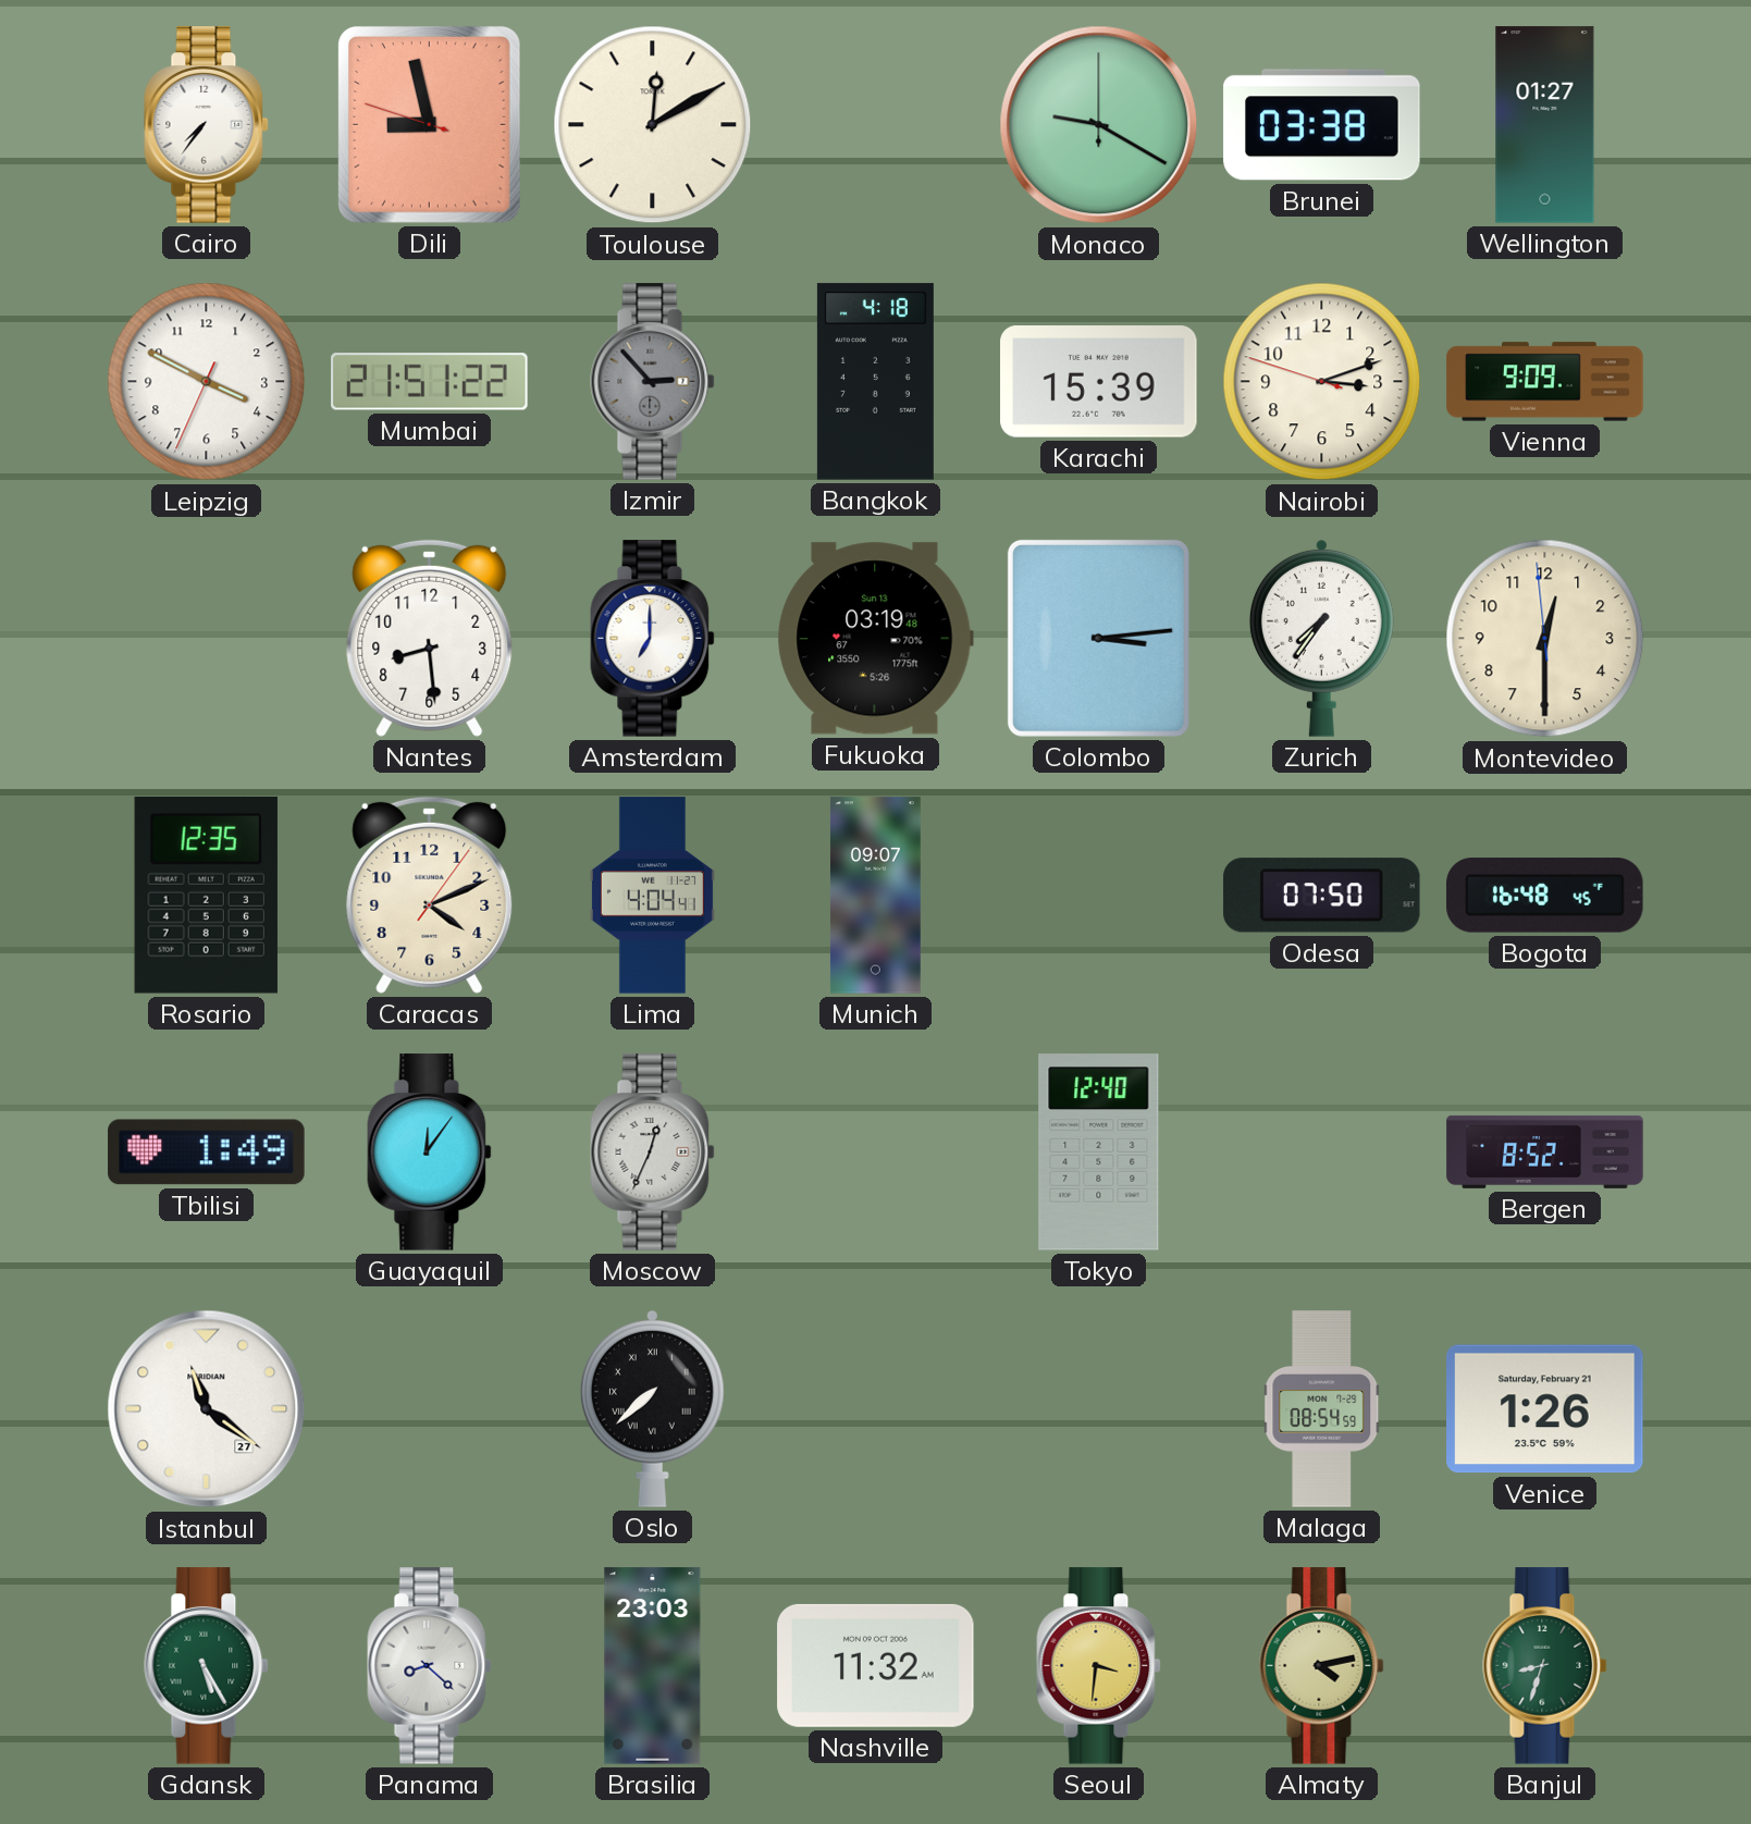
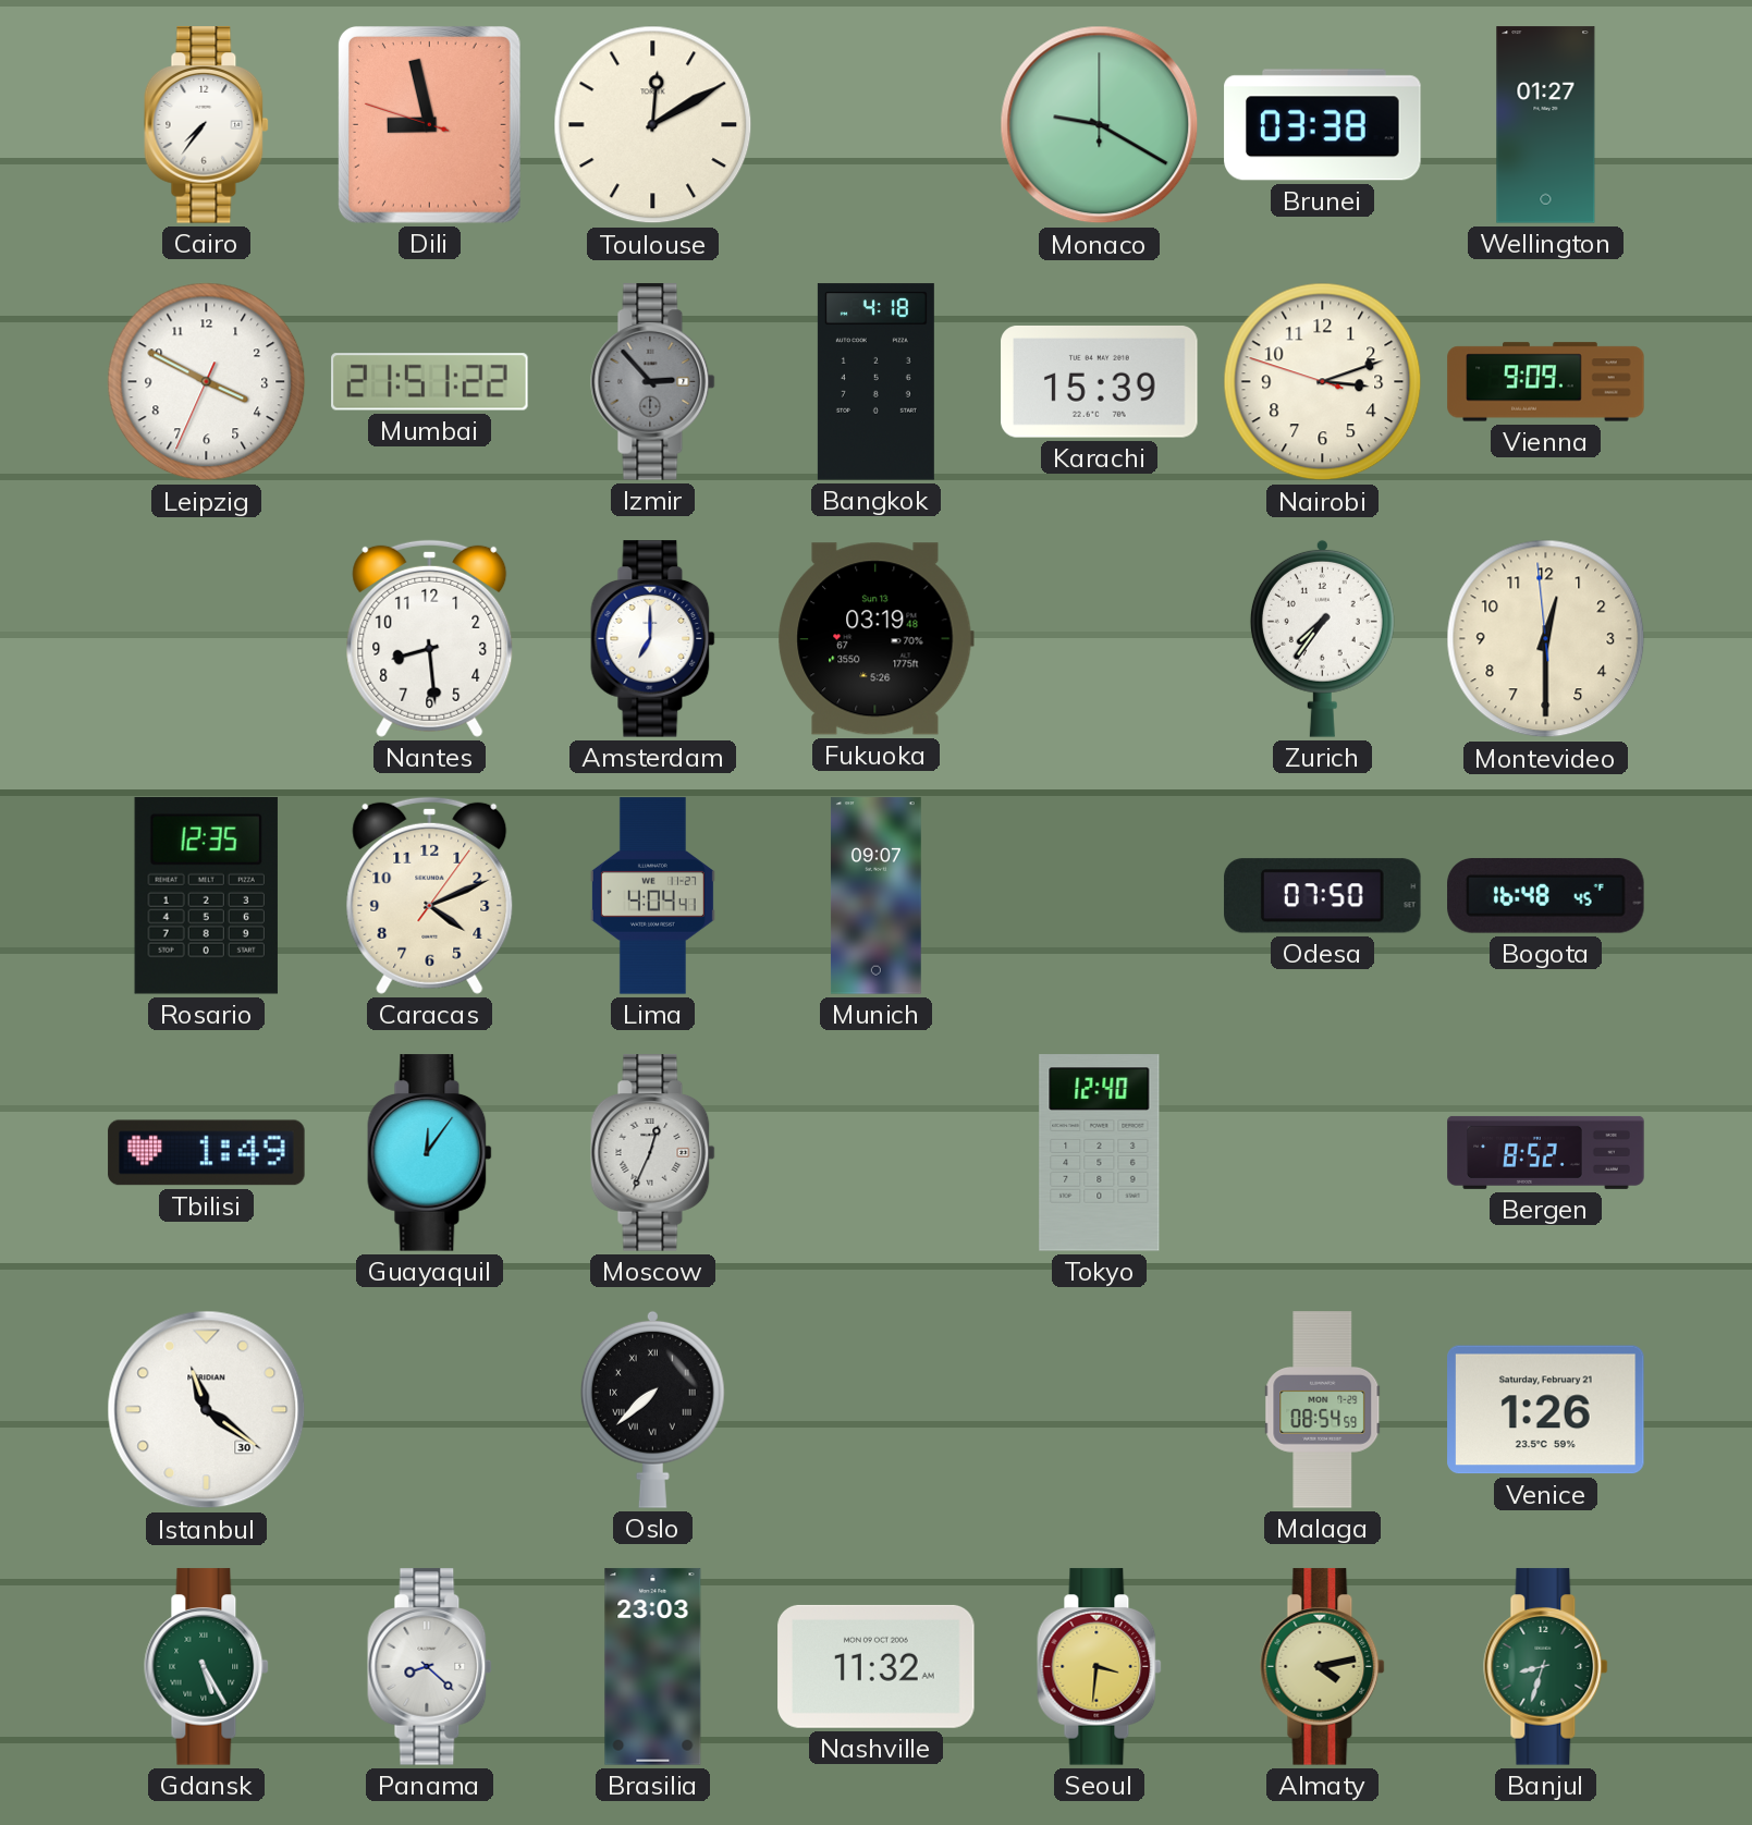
Colombo: 3:14 -> none
Istanbul date: 27 -> 30
